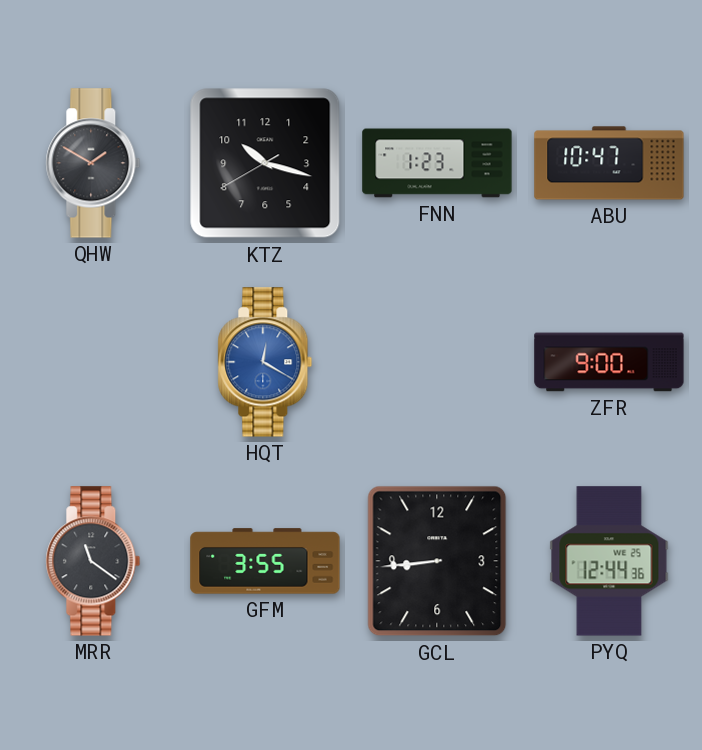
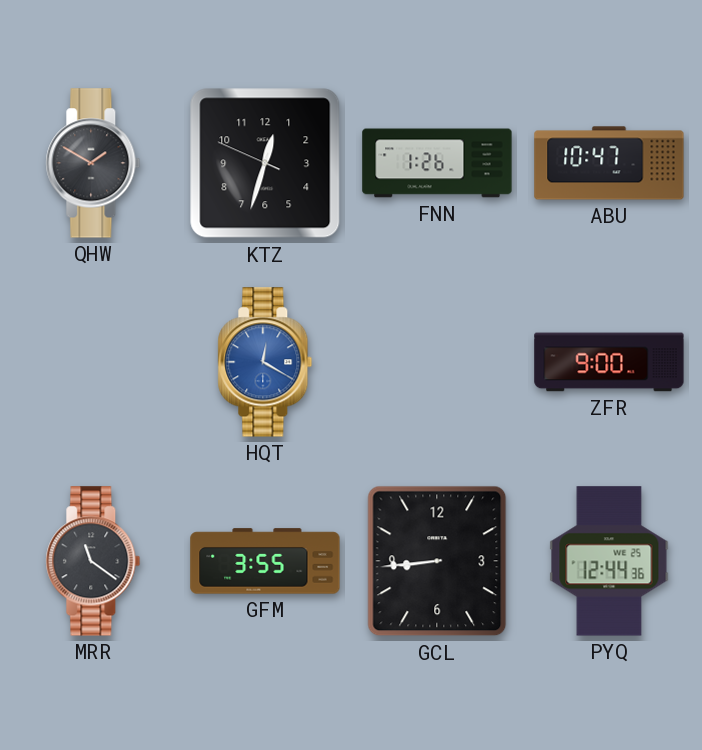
KTZ: 10:17 -> 12:32
FNN: 1:23 -> 1:26
